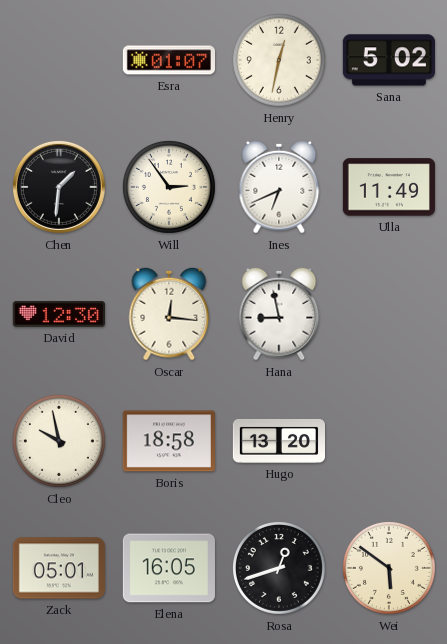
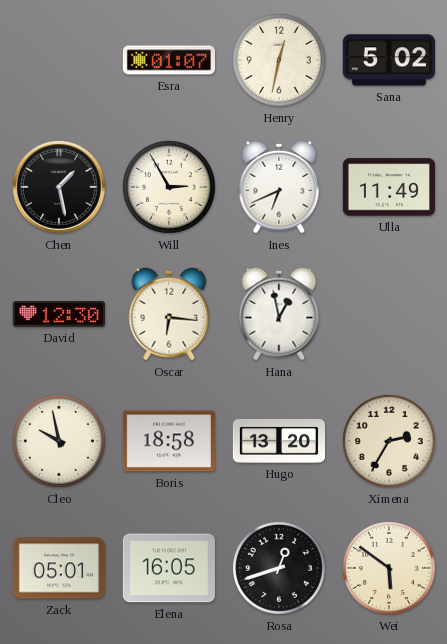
Chen: 1:31 -> 1:28
Will: 2:54 -> 2:55
Oscar: 12:16 -> 6:16
Hana: 8:58 -> 12:58
Ximena: none -> 2:35
